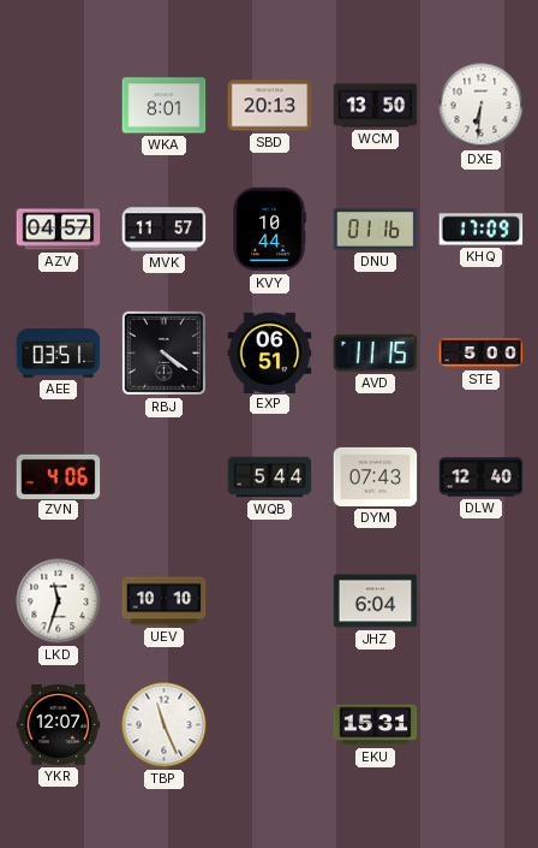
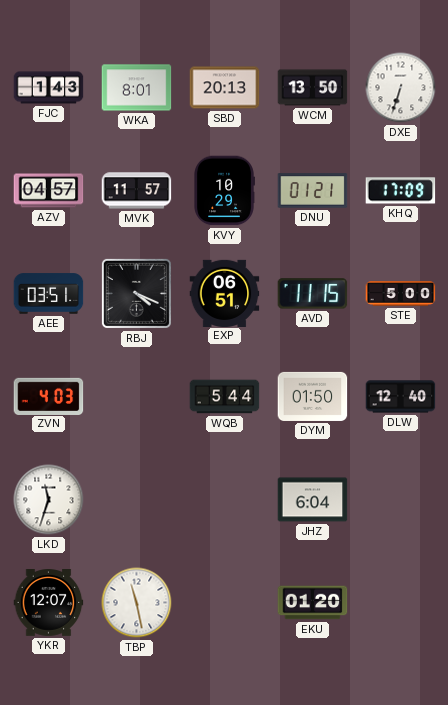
FJC: none -> 1:43
DXE: 6:31 -> 6:33
KVY: 10:44 -> 10:29
DNU: 01:16 -> 01:21
RBJ: 4:21 -> 4:19
ZVN: 4:06 -> 4:03
DYM: 07:43 -> 01:50
UEV: 10:10 -> none
TBP: 11:26 -> 11:28
EKU: 15:31 -> 01:20
